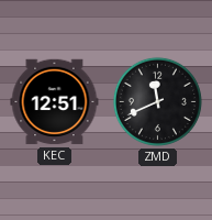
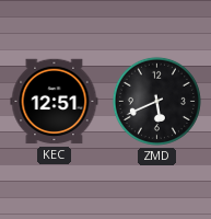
ZMD: 11:41 -> 5:41
